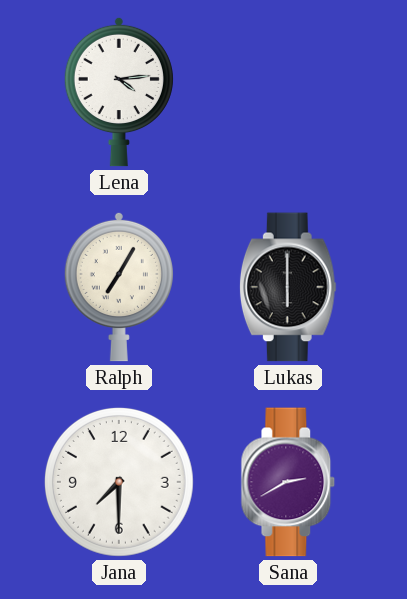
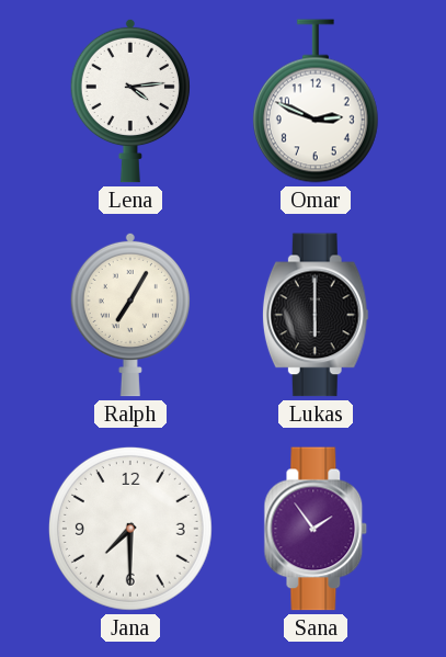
Omar: none -> 2:49
Sana: 2:40 -> 1:54
